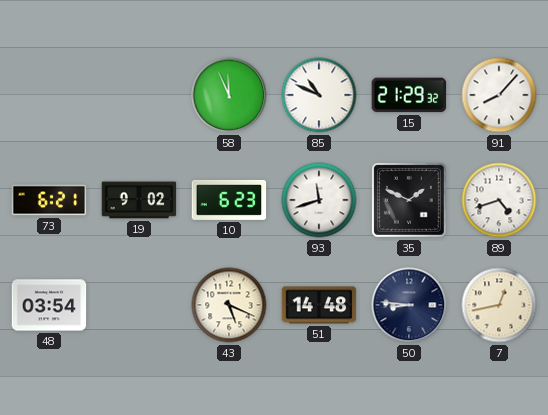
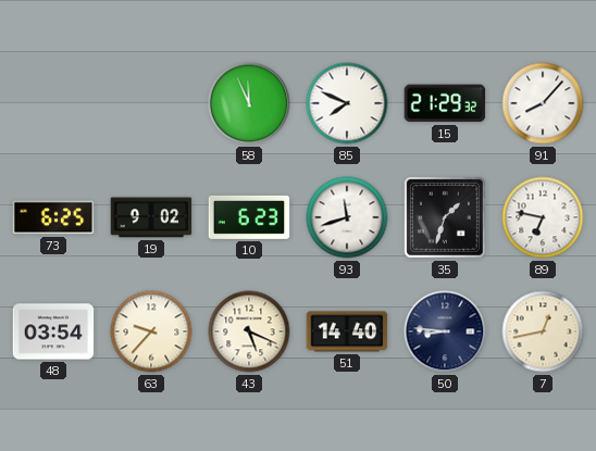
85: 10:49 -> 7:49
73: 6:21 -> 6:25
35: 1:49 -> 1:33
89: 4:42 -> 6:47
63: none -> 9:37
51: 14:48 -> 14:40
